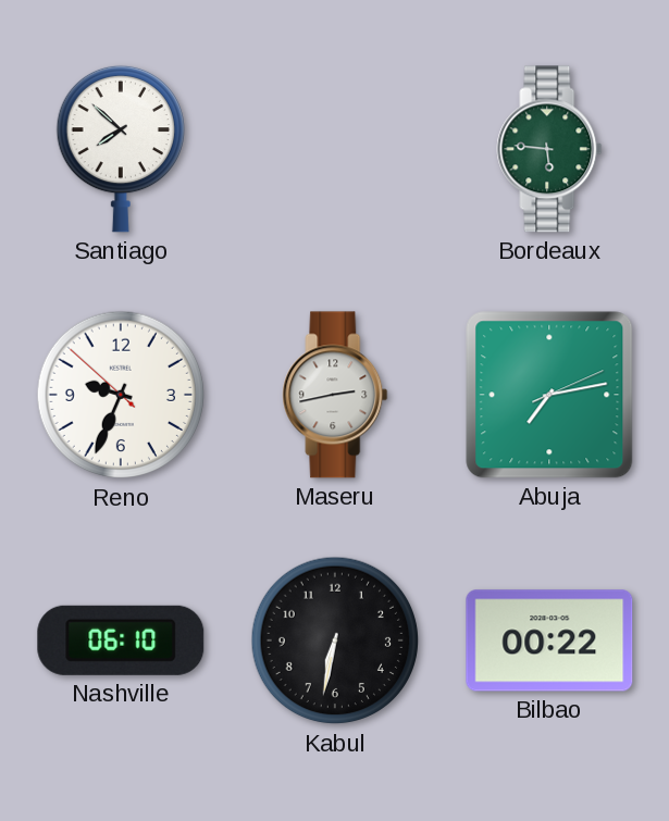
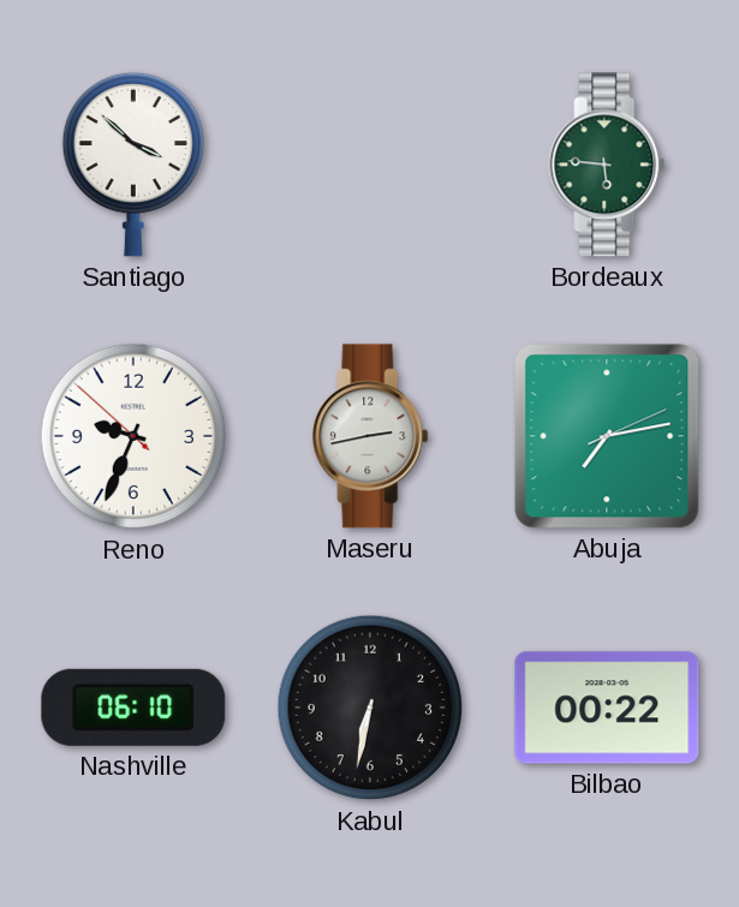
Santiago: 7:52 -> 3:52
